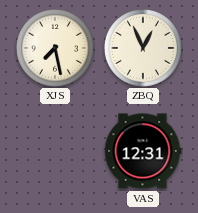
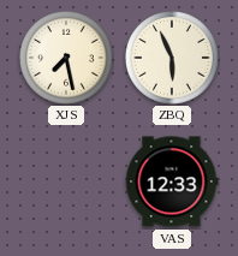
ZBQ: 12:56 -> 5:56
VAS: 12:31 -> 12:33
